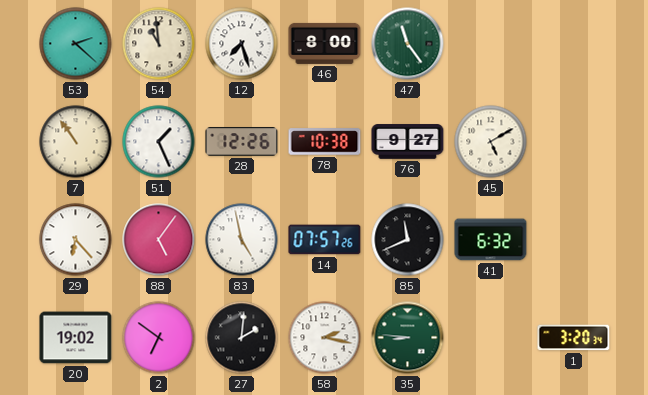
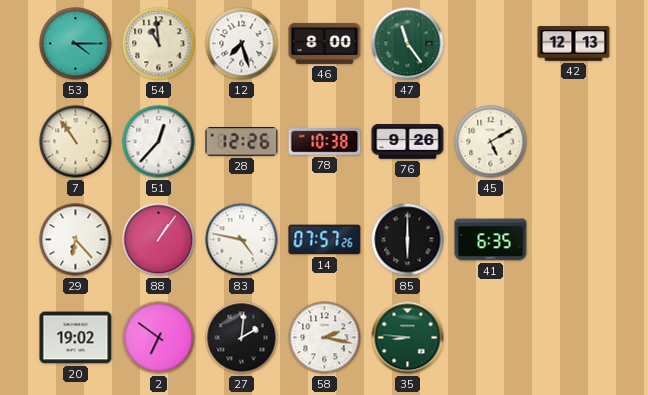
53: 2:22 -> 4:15
42: none -> 12:13
51: 1:26 -> 12:37
76: 9:27 -> 9:26
88: 5:06 -> 1:06
83: 4:58 -> 4:47
85: 11:41 -> 6:00
41: 6:32 -> 6:35
1: 3:20 -> none
